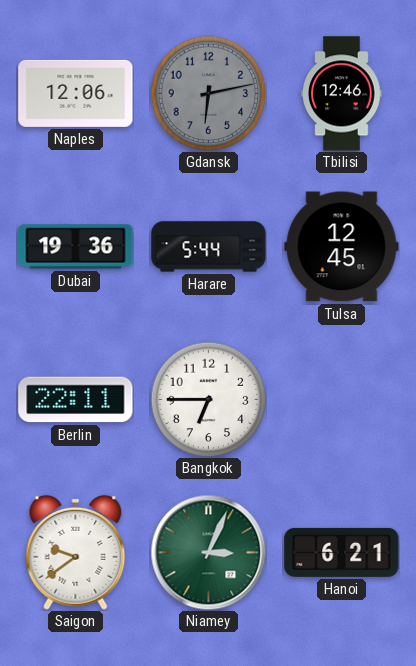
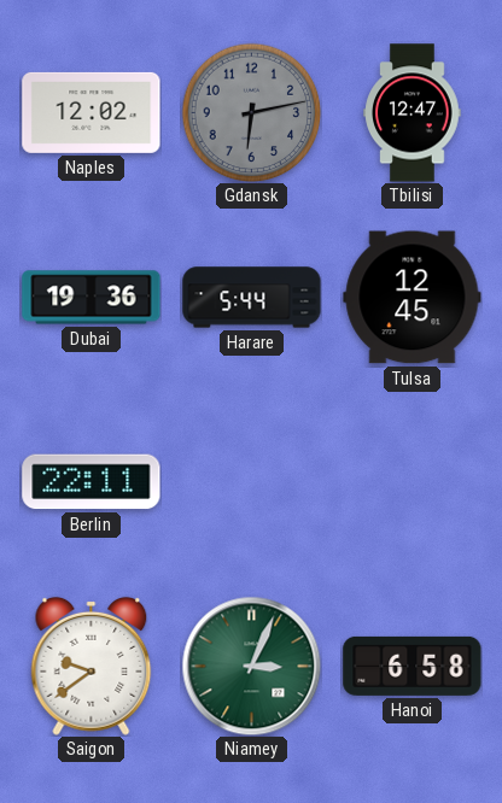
Naples: 12:06 -> 12:02
Tbilisi: 12:46 -> 12:47
Bangkok: 6:45 -> none
Hanoi: 6:21 -> 6:58
